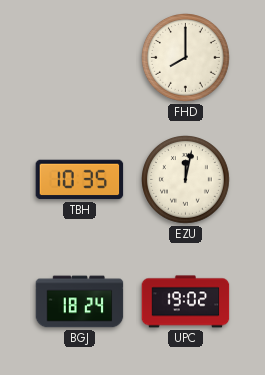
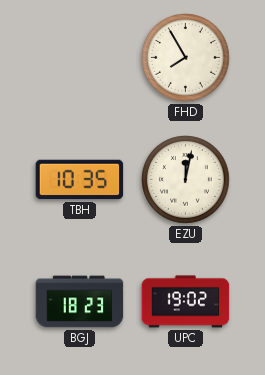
FHD: 8:00 -> 7:55
BGJ: 18:24 -> 18:23
